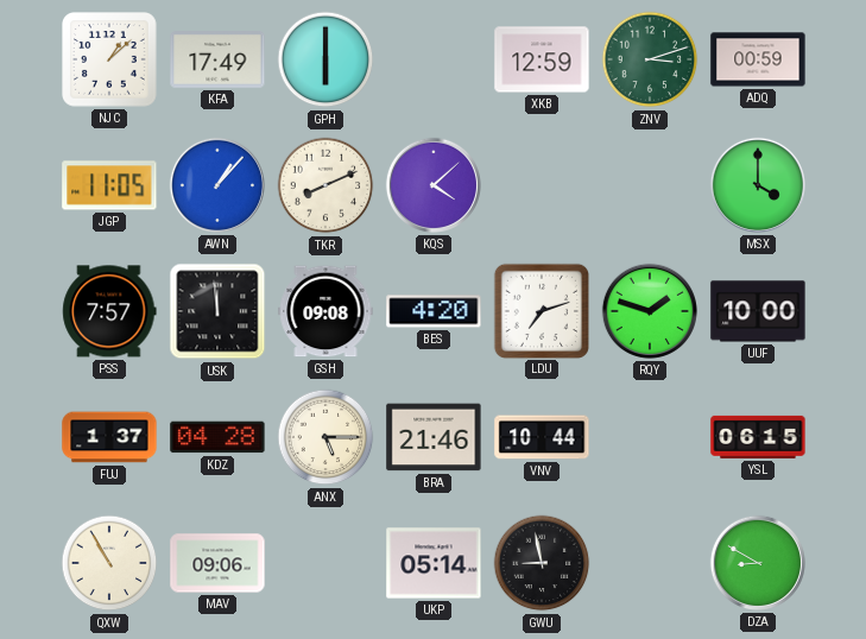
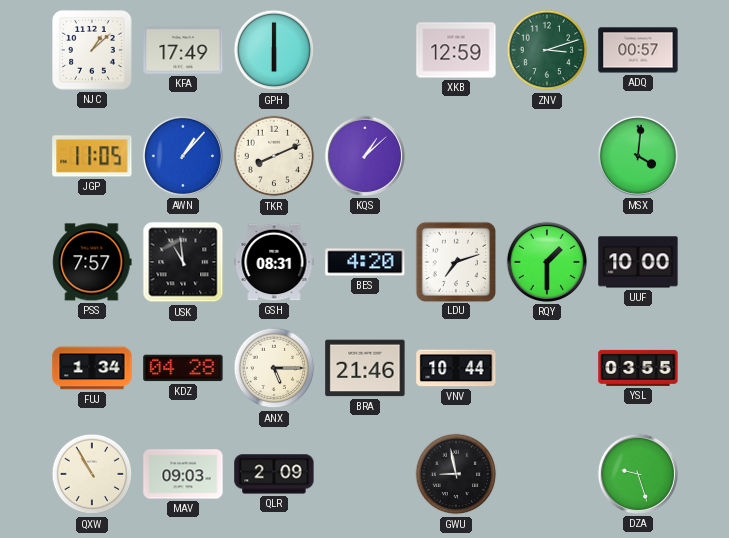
ADQ: 00:59 -> 00:57
KQS: 4:08 -> 1:08
MSX: 4:00 -> 4:01
USK: 11:59 -> 10:59
GSH: 09:08 -> 08:31
RQY: 1:48 -> 1:30
FUJ: 1:37 -> 1:34
YSL: 06:15 -> 03:55
MAV: 09:06 -> 09:03
QLR: none -> 2:09
UKP: 05:14 -> none
DZA: 8:50 -> 9:27
